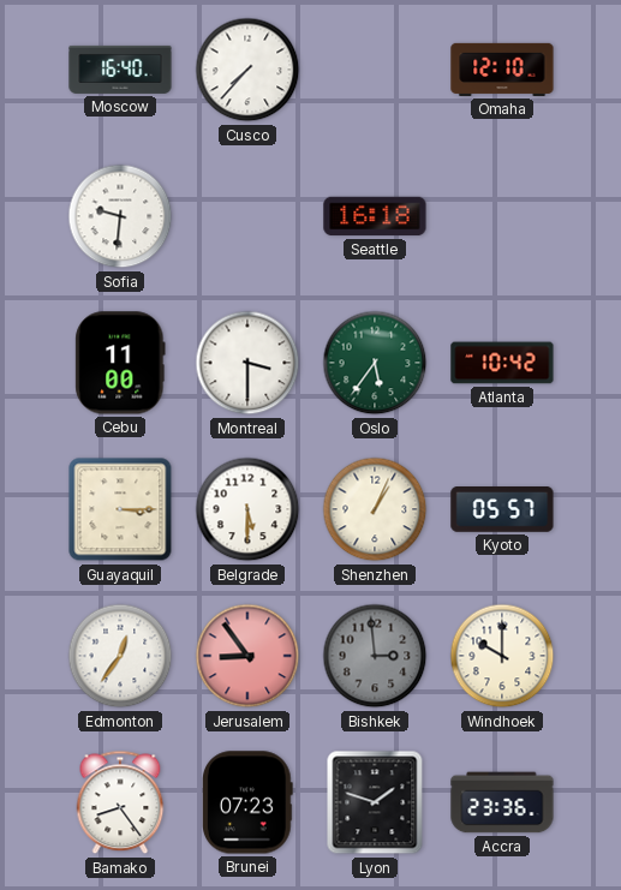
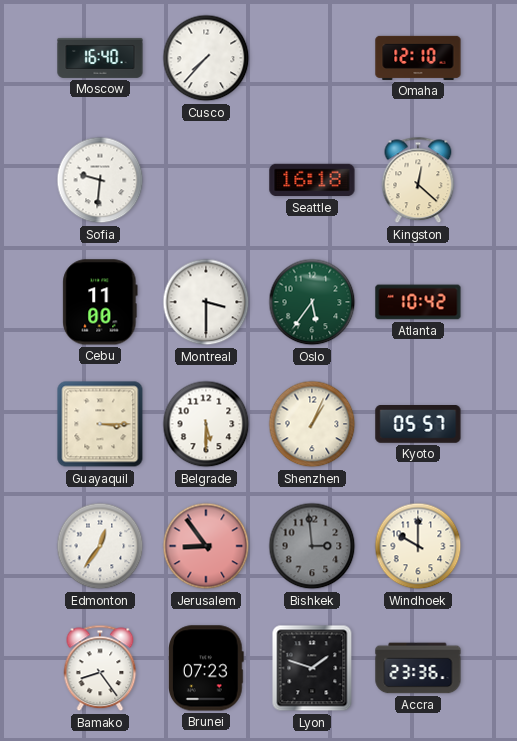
Kingston: none -> 12:22
